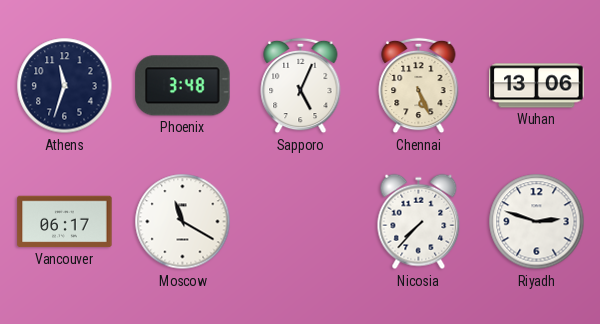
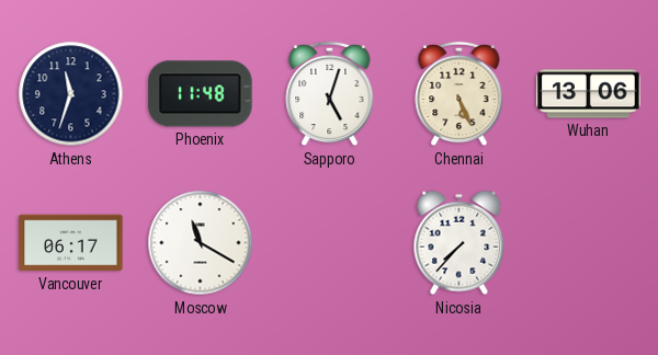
Phoenix: 3:48 -> 11:48
Sapporo: 5:04 -> 5:03
Riyadh: 2:48 -> none
